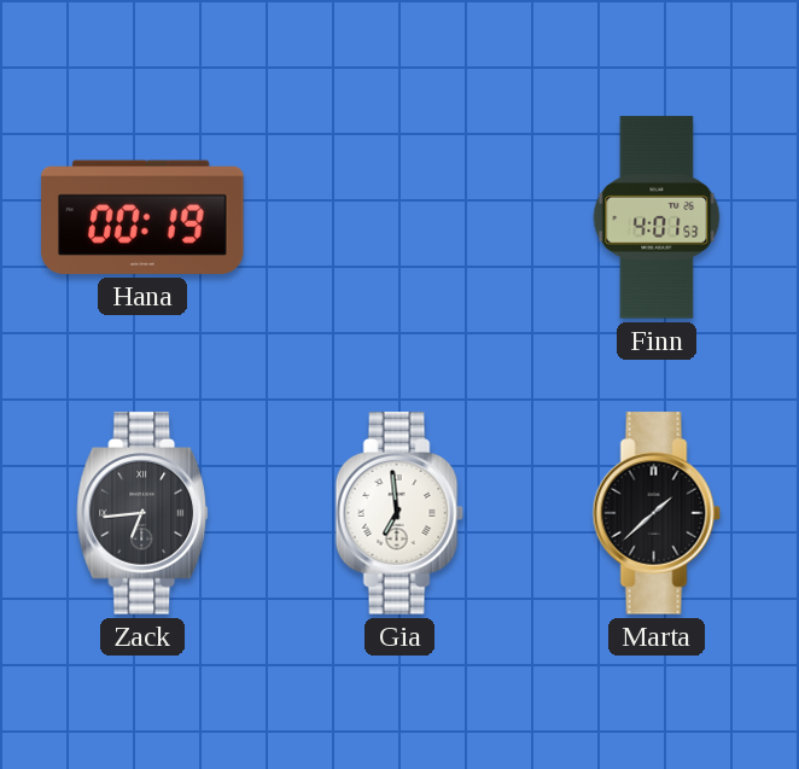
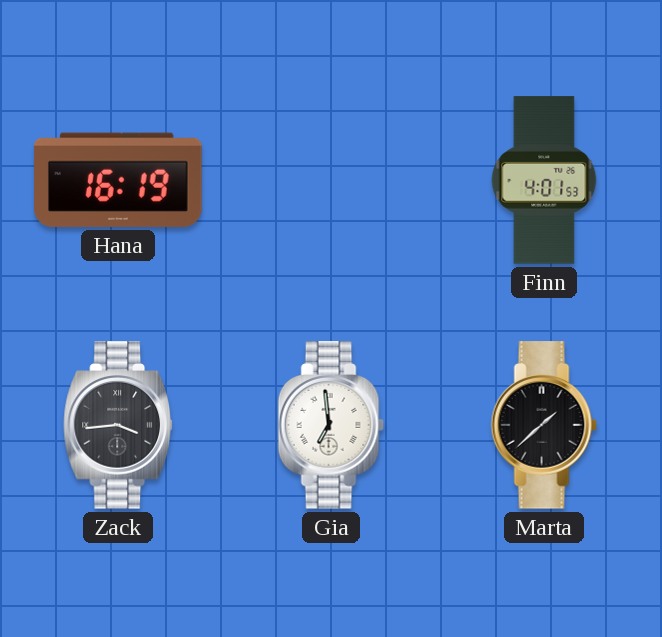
Hana: 00:19 -> 16:19
Zack: 6:44 -> 3:44
